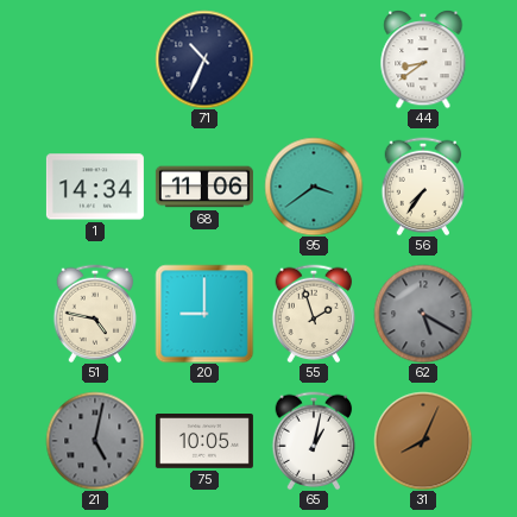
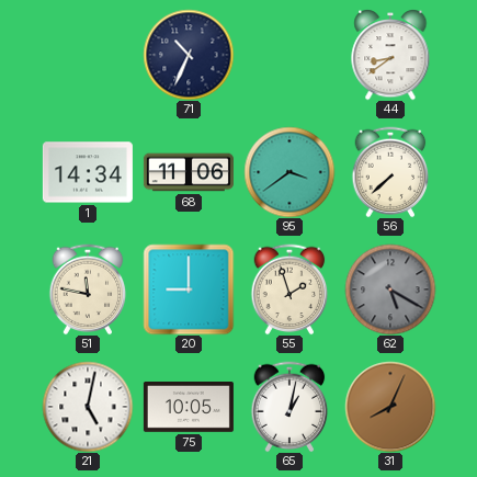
56: 7:36 -> 7:38
51: 4:47 -> 11:47
21 dial: grey -> white
